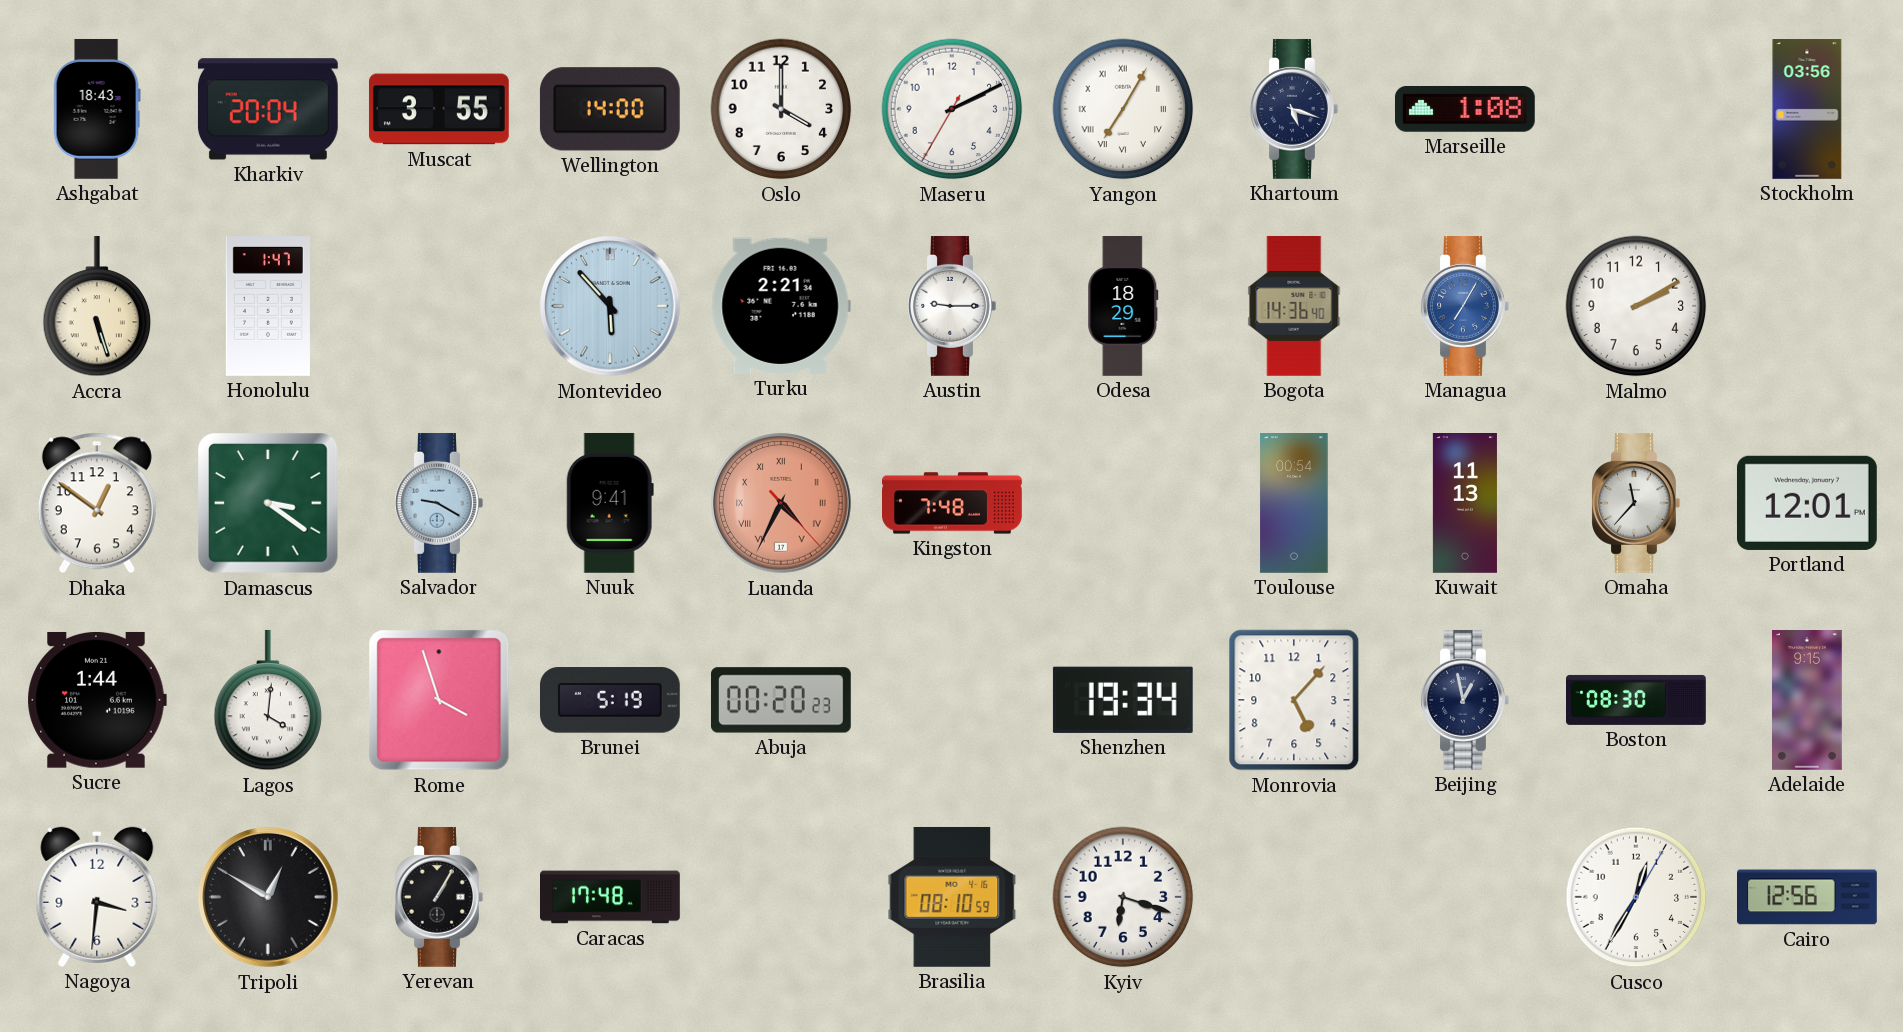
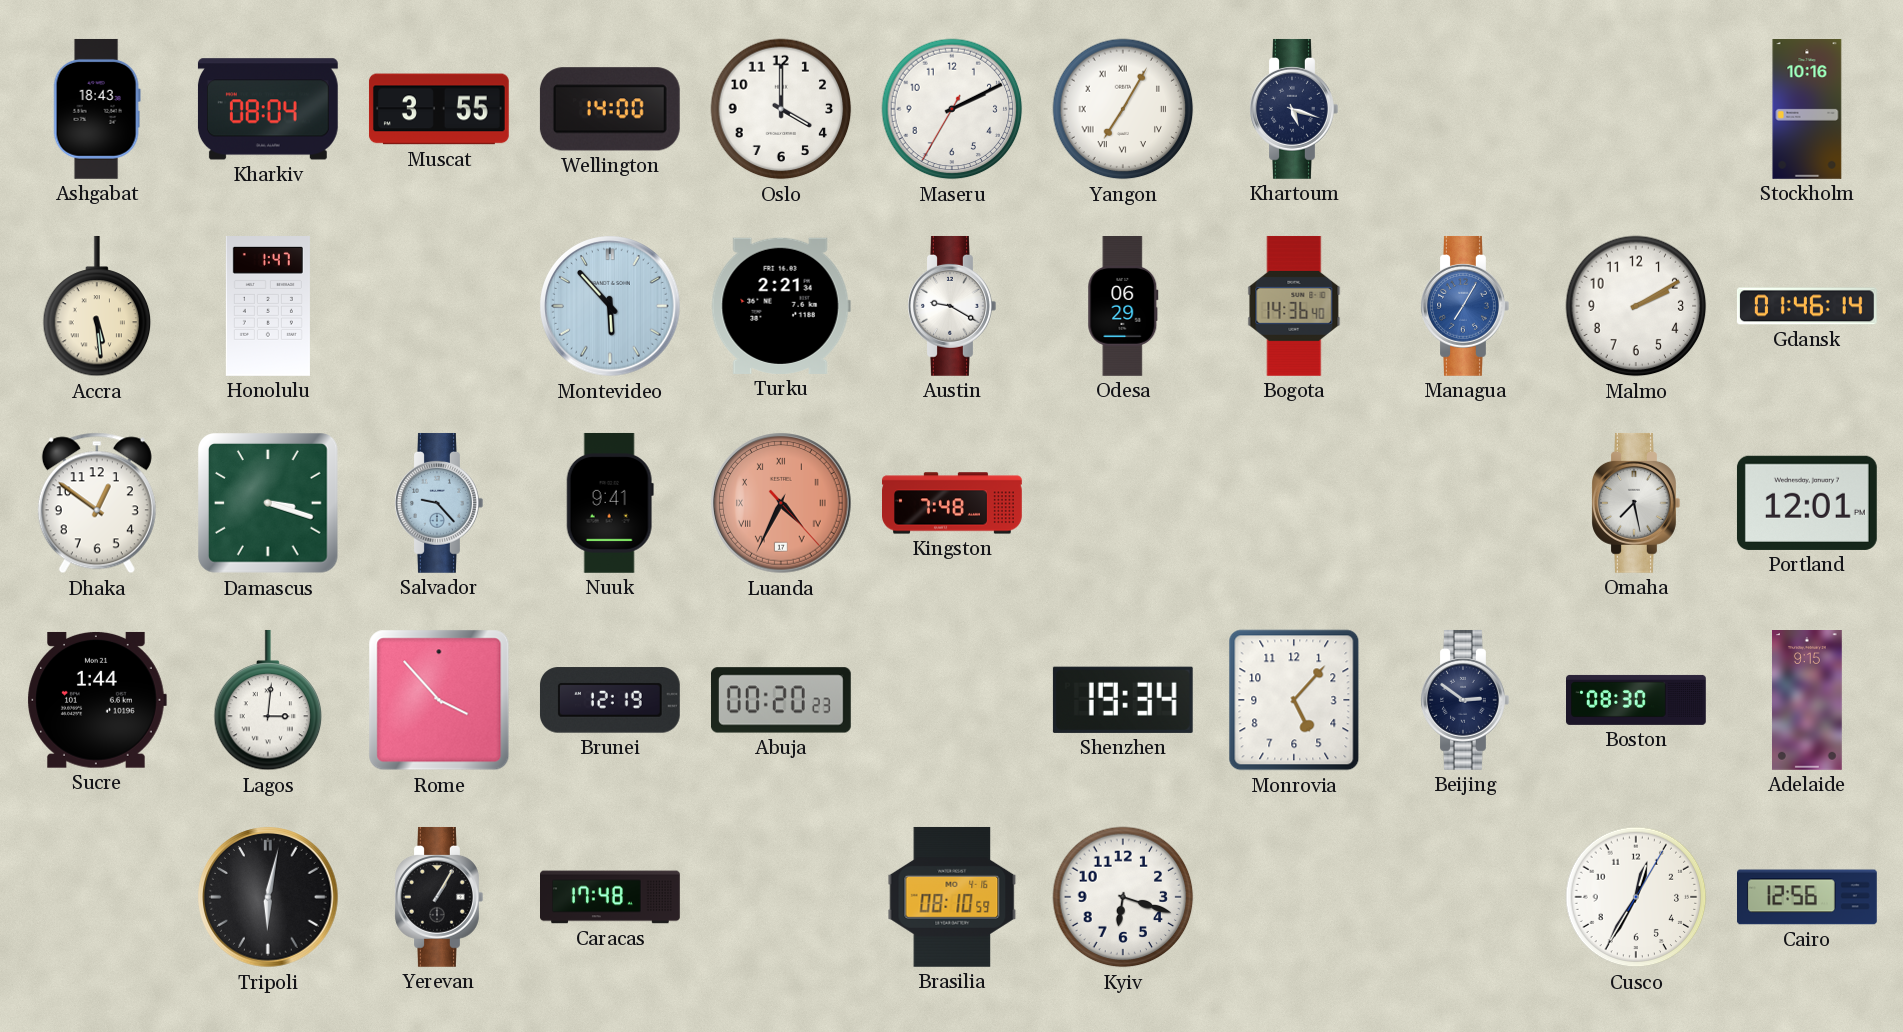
Kharkiv: 20:04 -> 08:04
Marseille: 1:08 -> none
Stockholm: 03:56 -> 10:16
Accra: 5:27 -> 5:29
Austin: 9:15 -> 9:20
Odesa: 18:29 -> 06:29
Gdansk: none -> 01:46
Damascus: 3:21 -> 3:18
Salvador: 9:20 -> 9:23
Toulouse: 00:54 -> none
Kuwait: 11:13 -> none
Omaha: 11:37 -> 7:28
Lagos: 4:01 -> 3:01
Rome: 3:57 -> 3:53
Brunei: 5:19 -> 12:19
Beijing: 12:58 -> 2:51
Nagoya: 3:31 -> none
Tripoli: 12:50 -> 6:02
